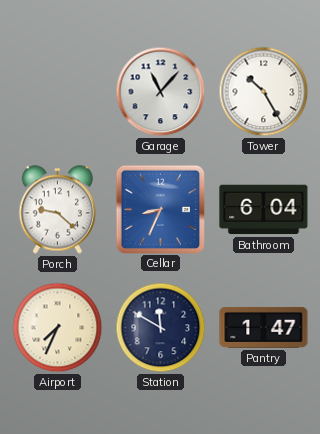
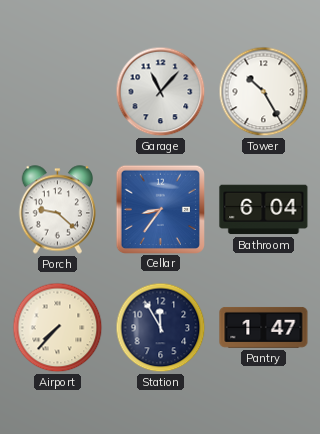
Cellar: 8:34 -> 8:36
Airport: 7:34 -> 7:37
Station: 11:50 -> 11:55
